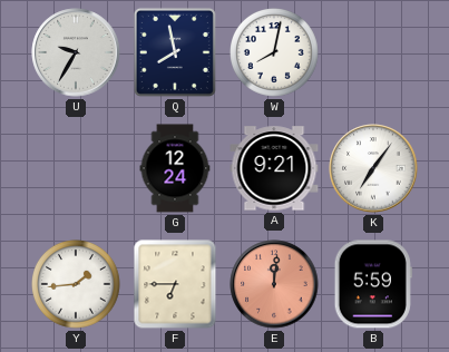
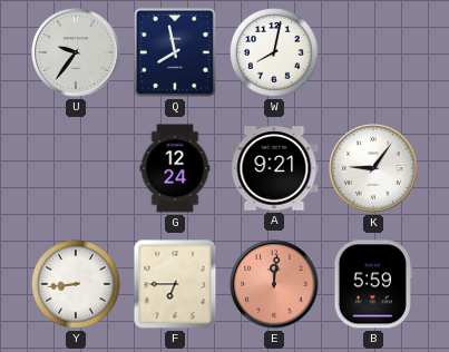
U: 9:35 -> 9:36
K: 7:06 -> 9:06
Y: 1:44 -> 8:44
